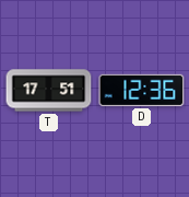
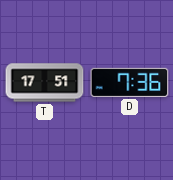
D: 12:36 -> 7:36
